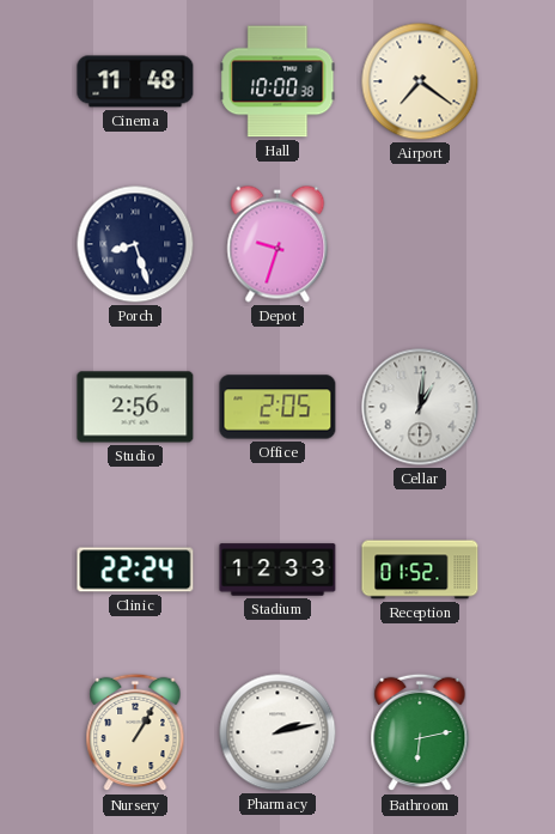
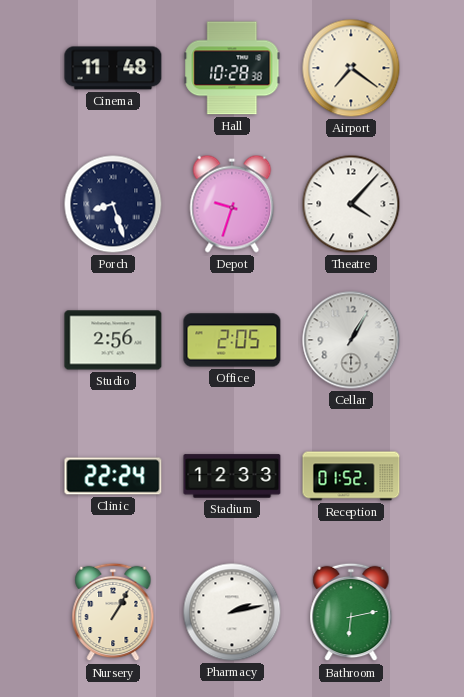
Hall: 10:00 -> 10:28
Theatre: none -> 4:07
Cellar: 1:01 -> 1:05
